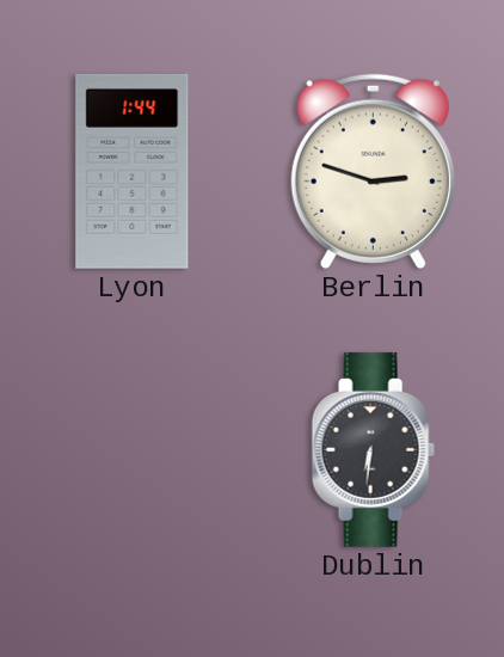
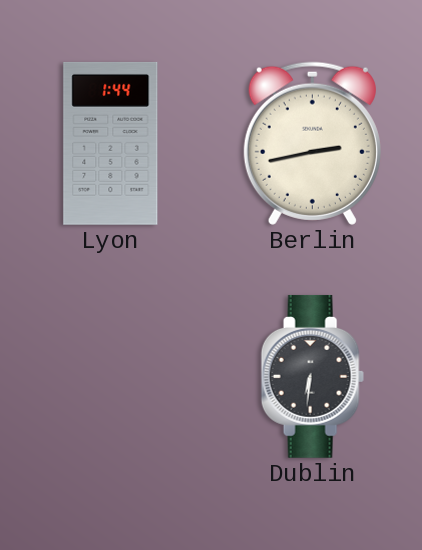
Berlin: 2:48 -> 2:43
